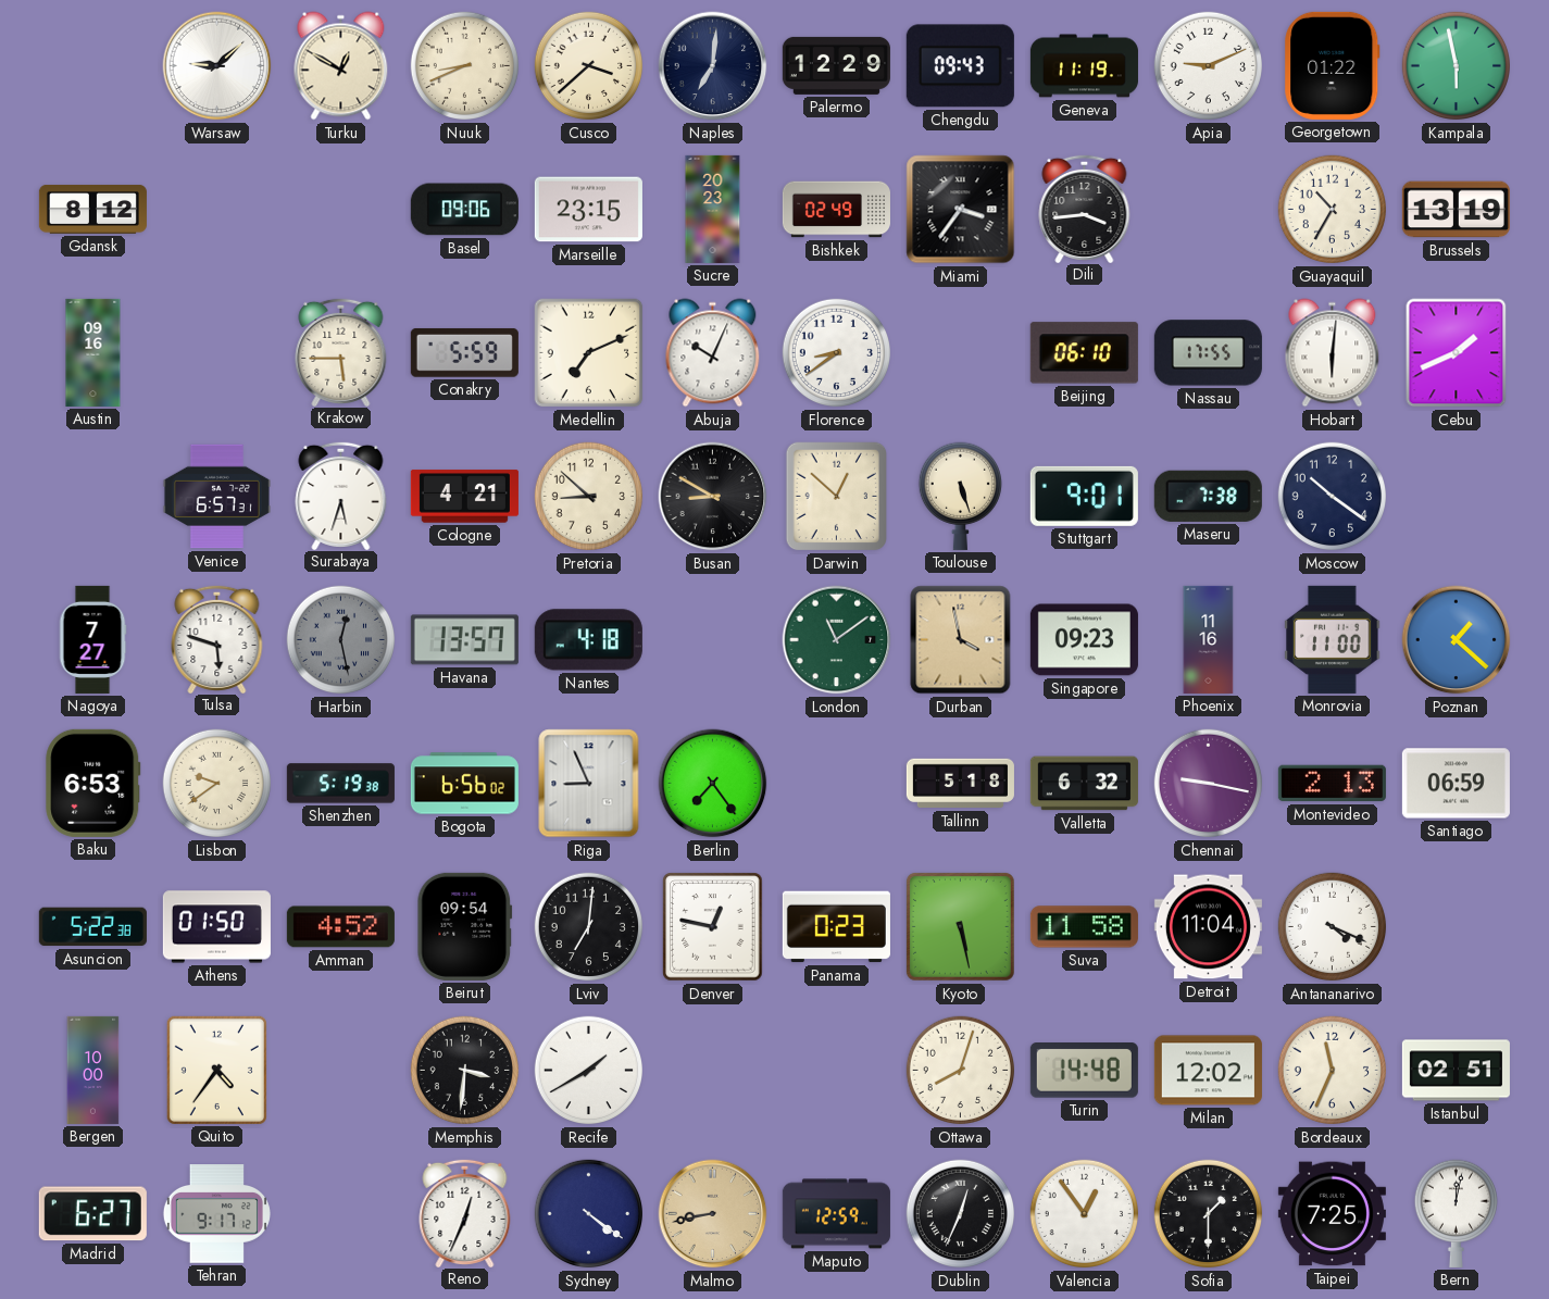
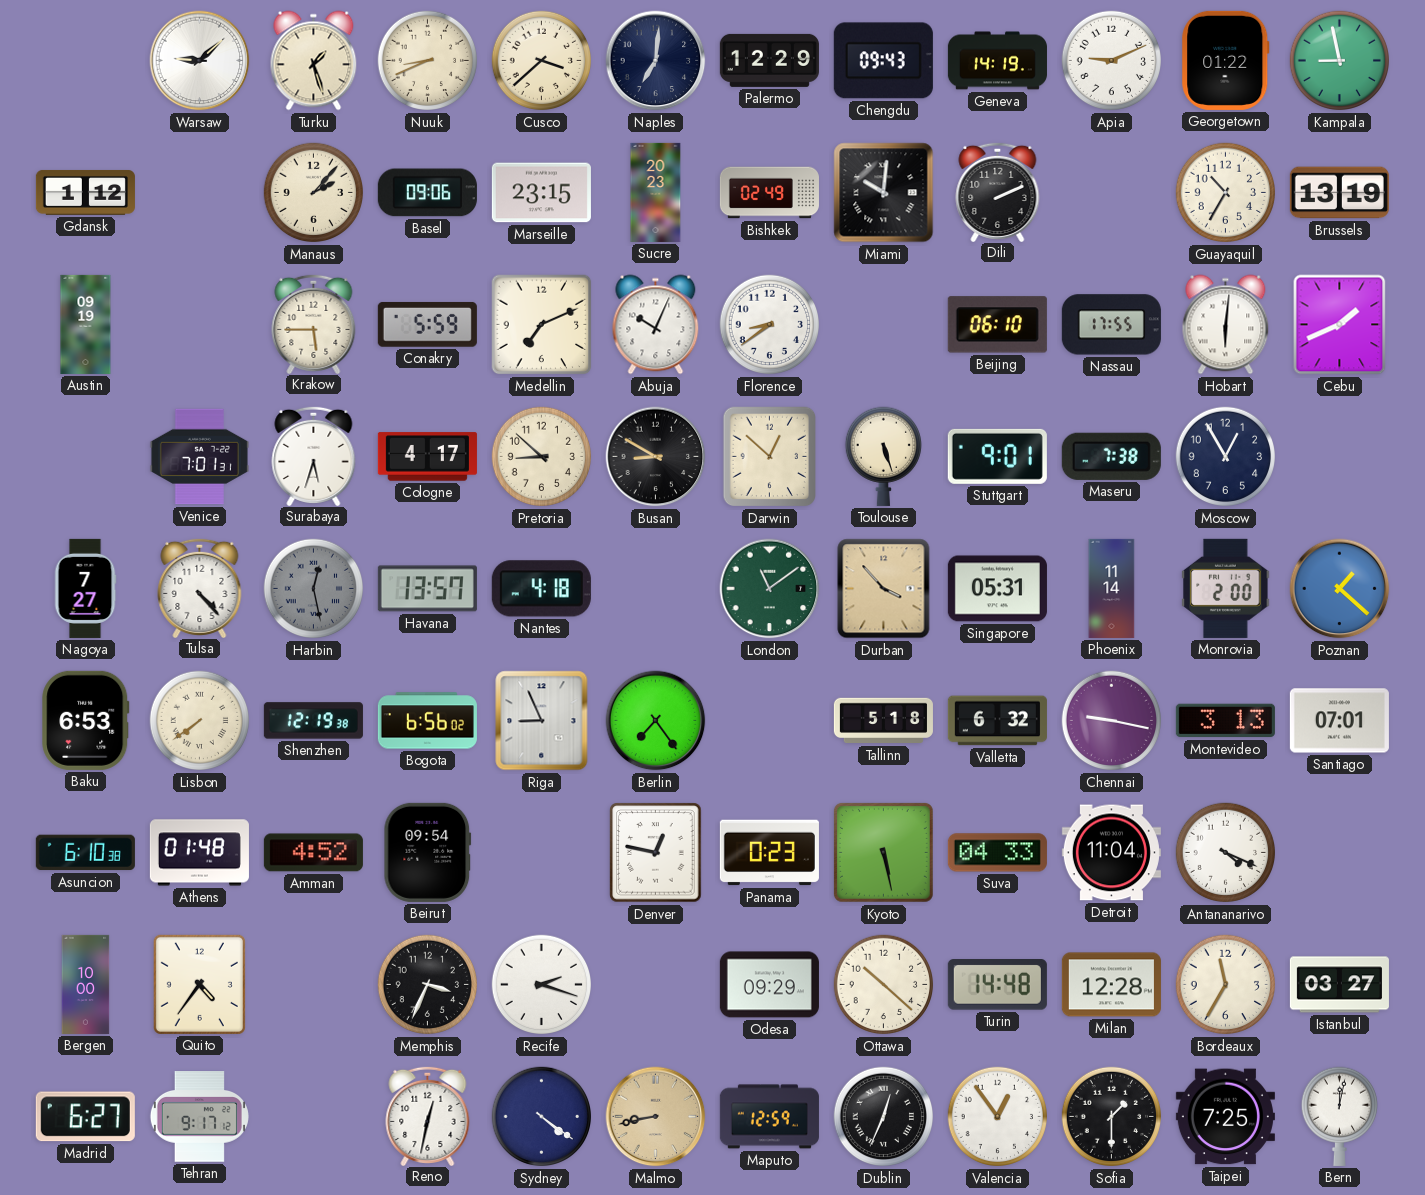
Turku: 12:50 -> 1:27
Geneva: 11:19 -> 14:19
Kampala: 5:58 -> 8:58
Gdansk: 8:12 -> 1:12
Manaus: none -> 2:07
Miami: 3:36 -> 10:01
Dili: 3:44 -> 2:11
Austin: 09:16 -> 09:19
Venice: 6:57 -> 7:01
Cologne: 4:21 -> 4:17
Moscow: 10:21 -> 12:55
Tulsa: 5:48 -> 4:23
Durban: 3:58 -> 3:53
Singapore: 09:23 -> 05:31
Phoenix: 11:16 -> 11:14
Monrovia: 11:00 -> 2:00
Lisbon: 9:39 -> 7:39
Shenzhen: 5:19 -> 12:19
Montevideo: 2:13 -> 3:13
Santiago: 06:59 -> 07:01
Asuncion: 5:22 -> 6:10
Athens: 01:50 -> 01:48
Lviv: 7:01 -> none
Suva: 11:58 -> 04:33
Memphis: 3:31 -> 3:34
Recife: 1:40 -> 2:18
Odesa: none -> 09:29
Ottawa: 8:03 -> 10:22
Milan: 12:02 -> 12:28
Bordeaux: 11:34 -> 11:35
Istanbul: 02:51 -> 03:27
Reno: 12:34 -> 12:32
